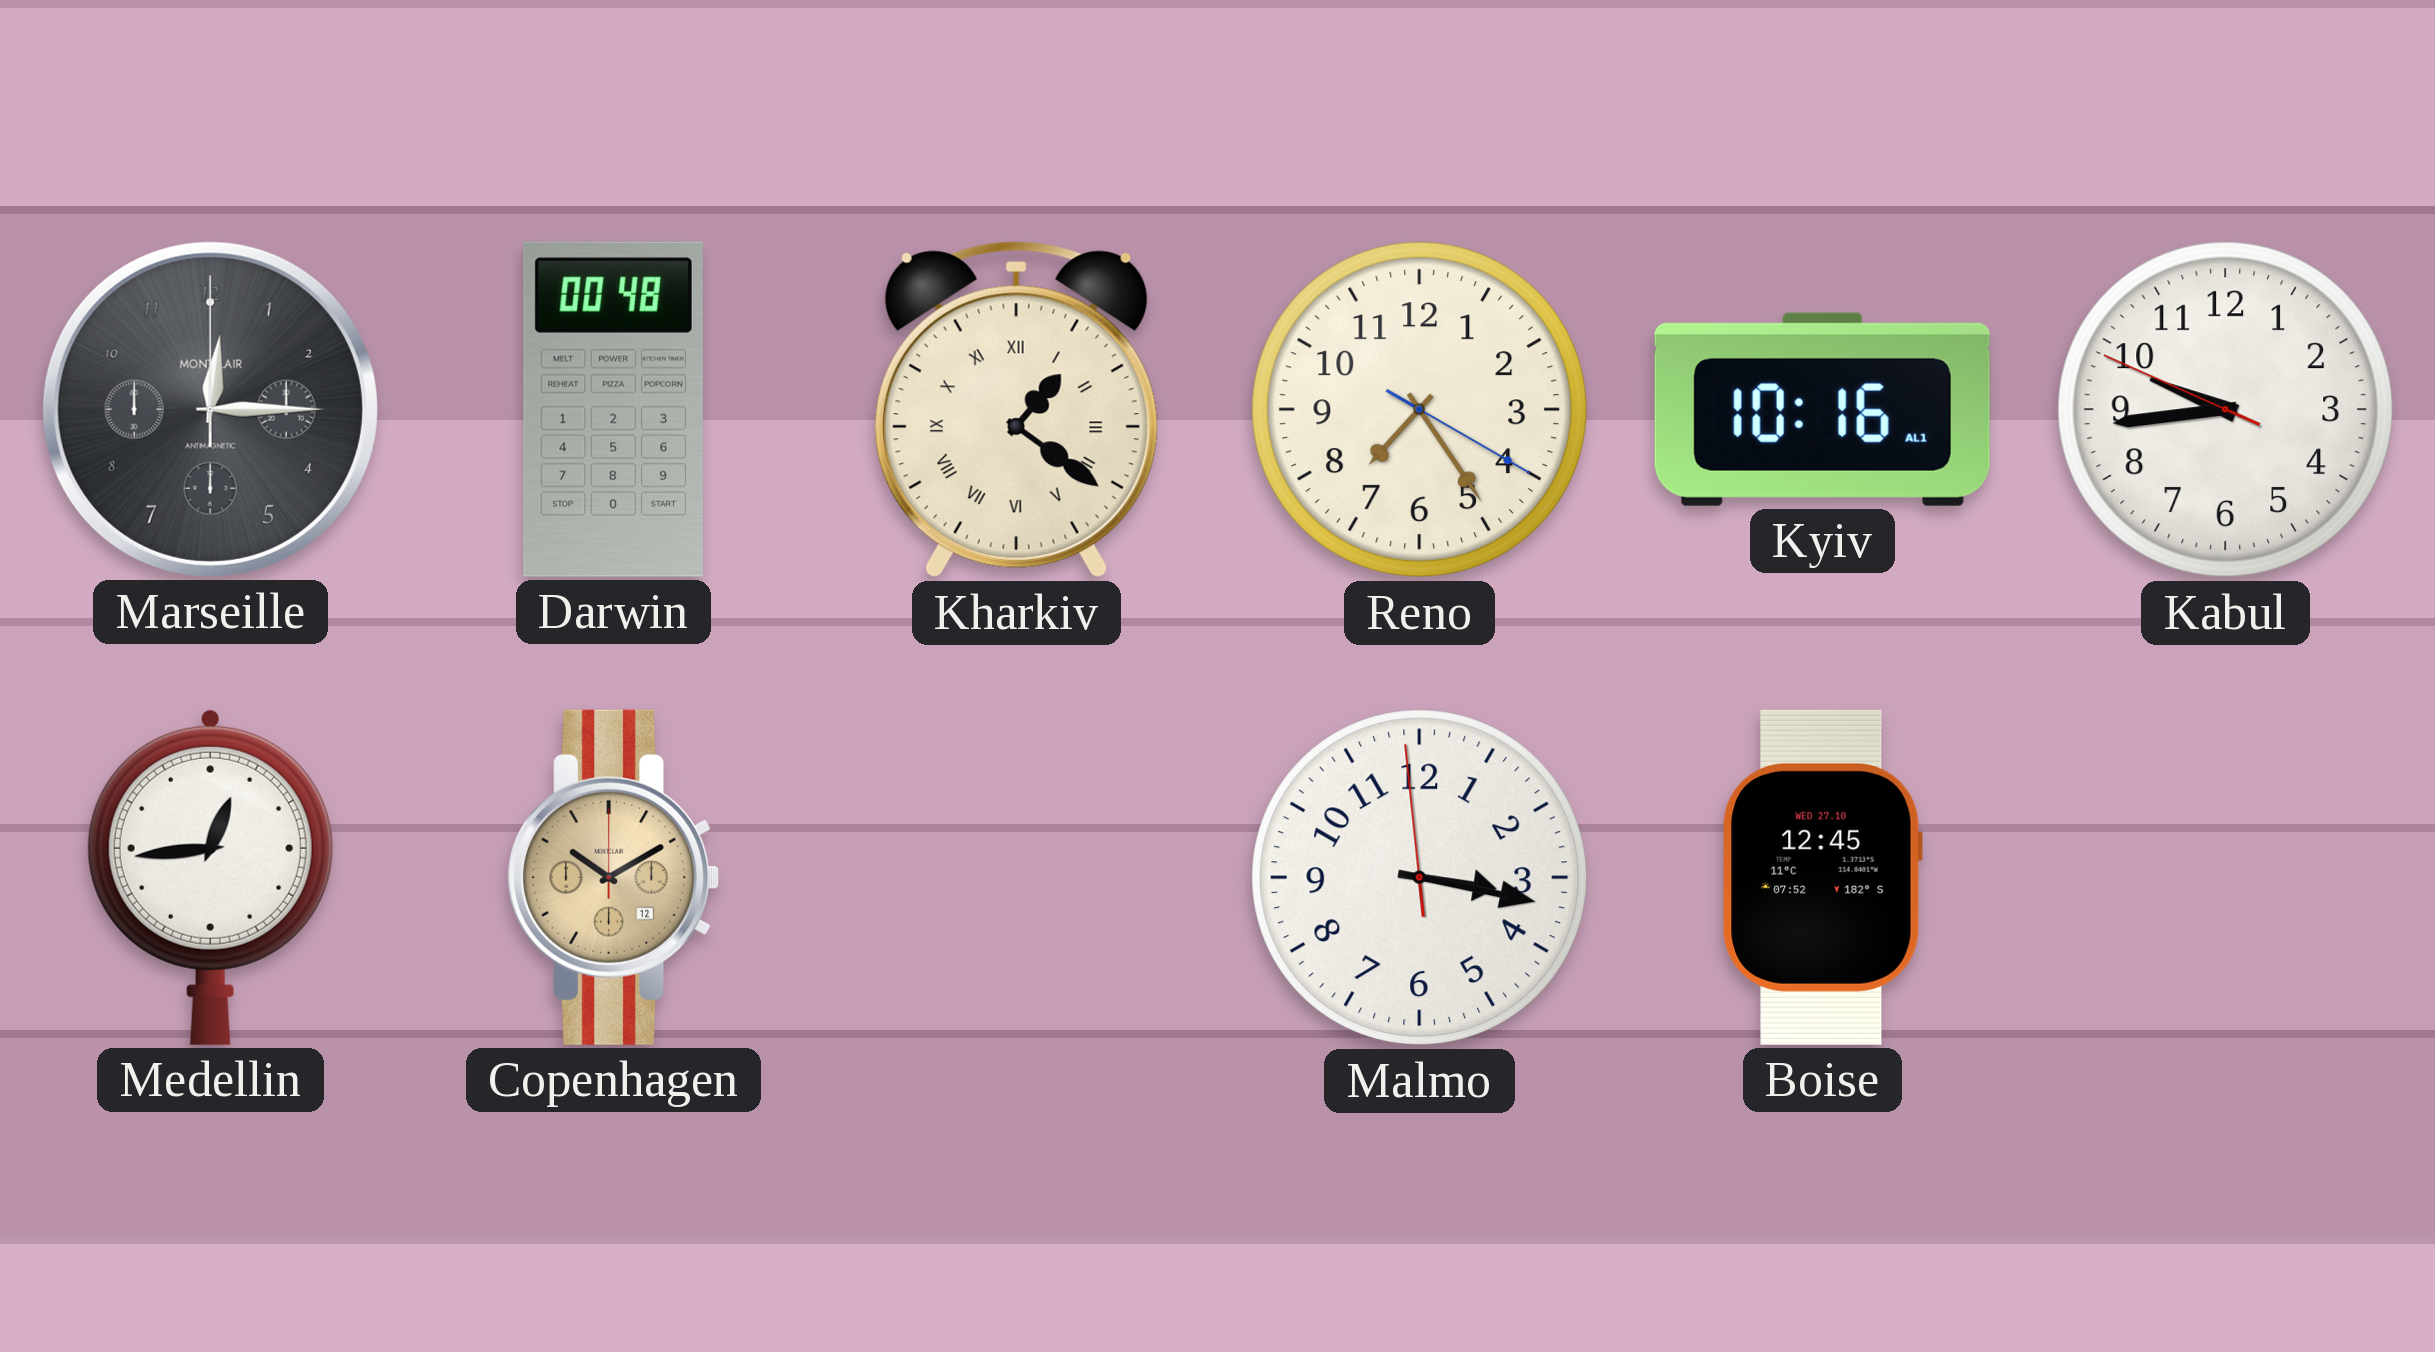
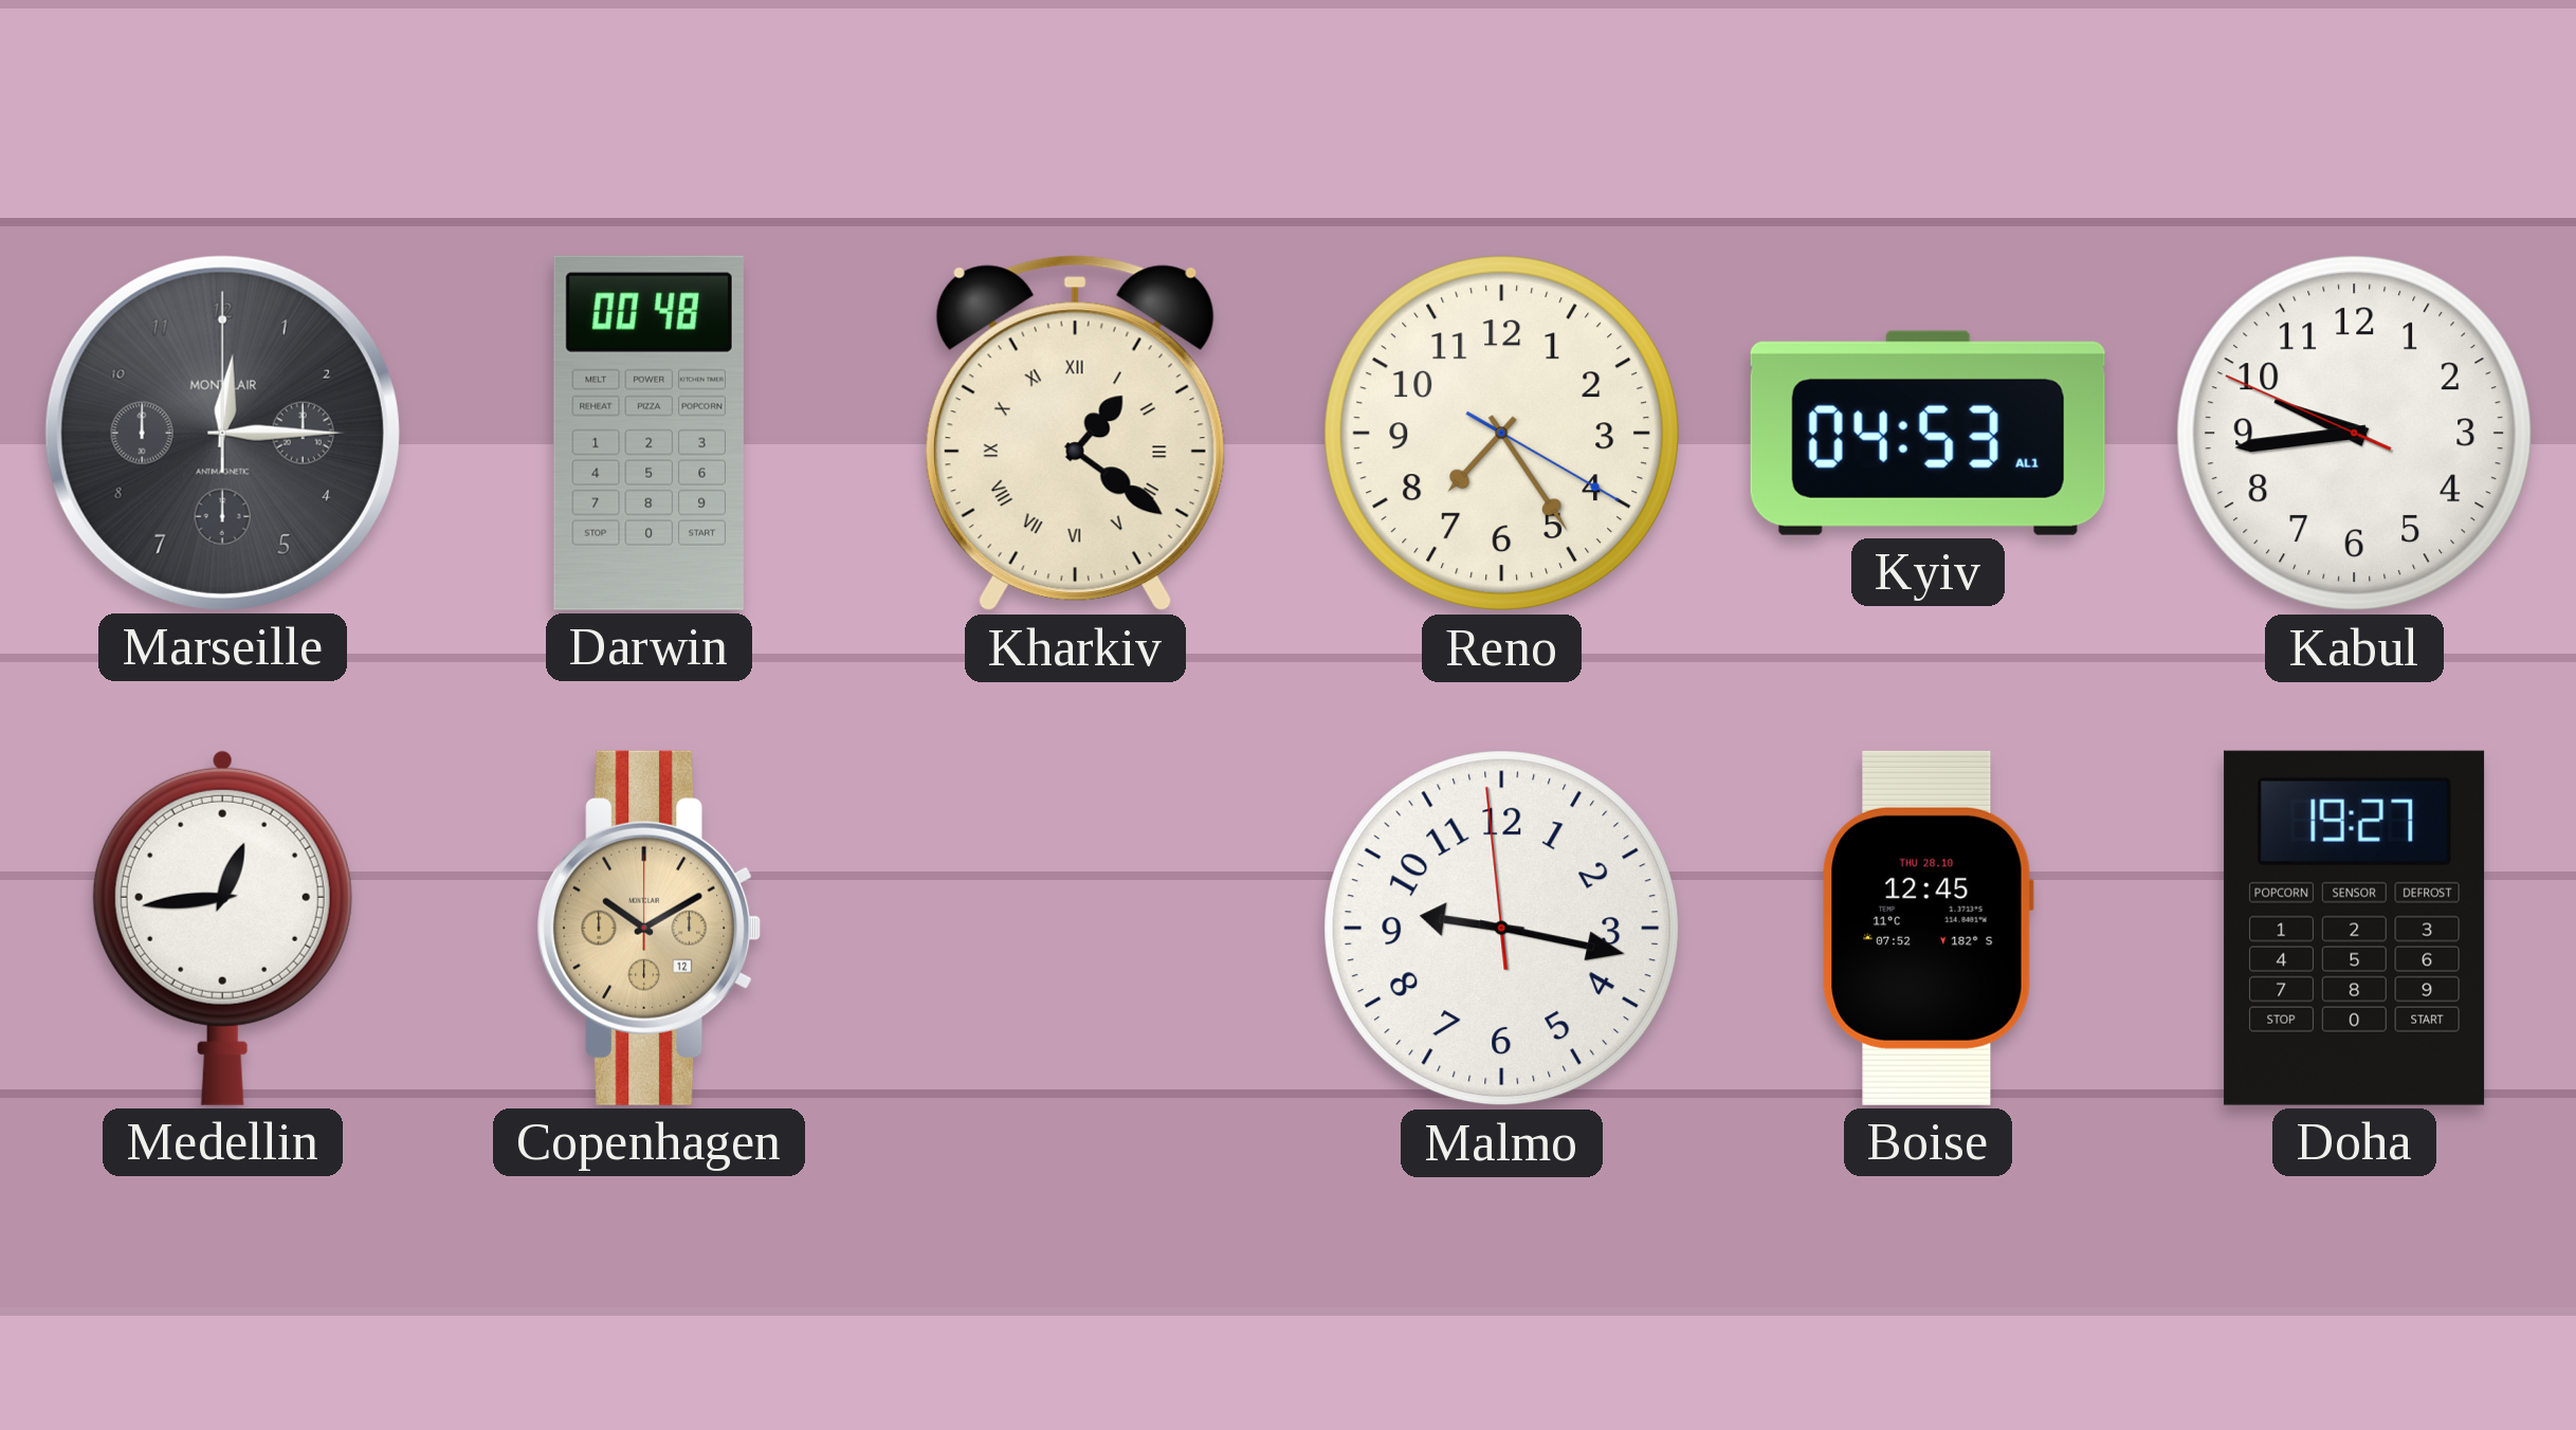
Kyiv: 10:16 -> 04:53
Malmo: 3:16 -> 9:16
Boise date: WED 27.10 -> THU 28.10
Doha: none -> 19:27
